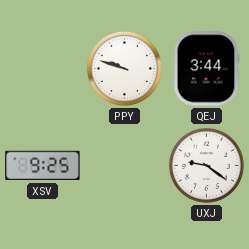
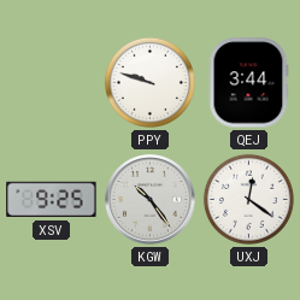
KGW: none -> 10:24
UXJ: 9:21 -> 12:21
